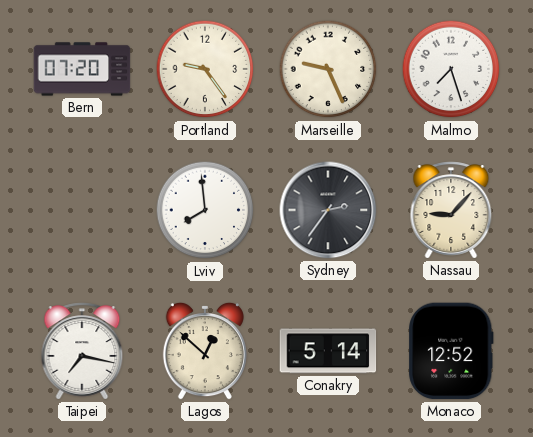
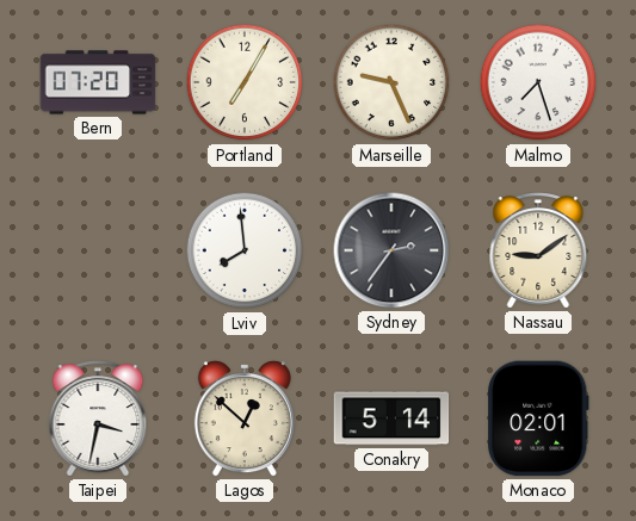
Portland: 9:24 -> 7:05
Nassau: 9:07 -> 9:09
Taipei: 7:17 -> 3:32
Monaco: 12:52 -> 02:01
